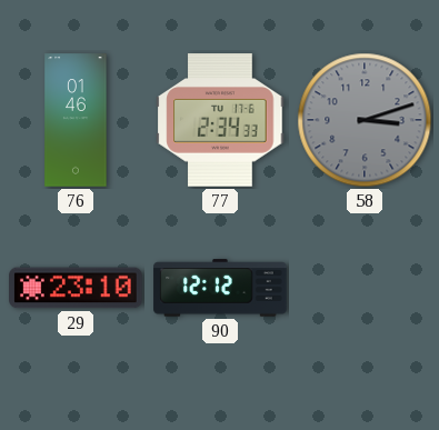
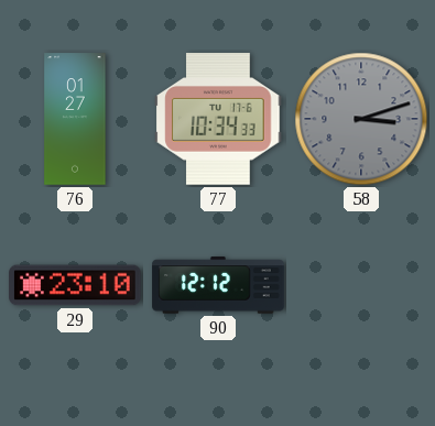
76: 01:46 -> 01:27
77: 2:34 -> 10:34
